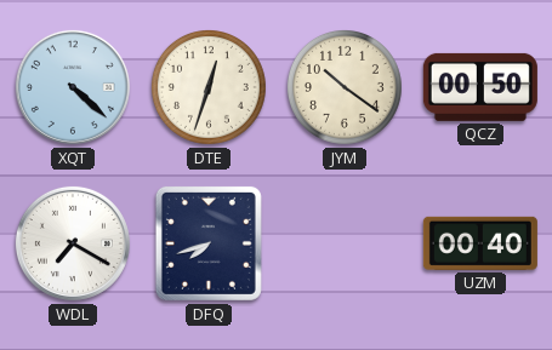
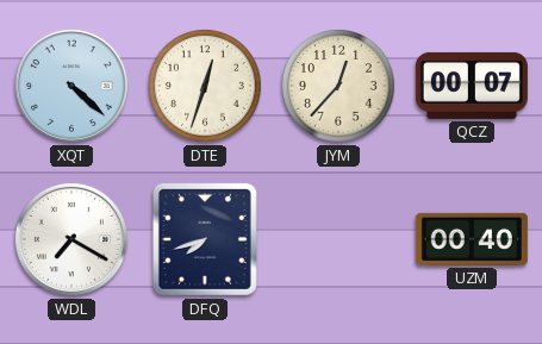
JYM: 10:21 -> 12:37
QCZ: 00:50 -> 00:07
